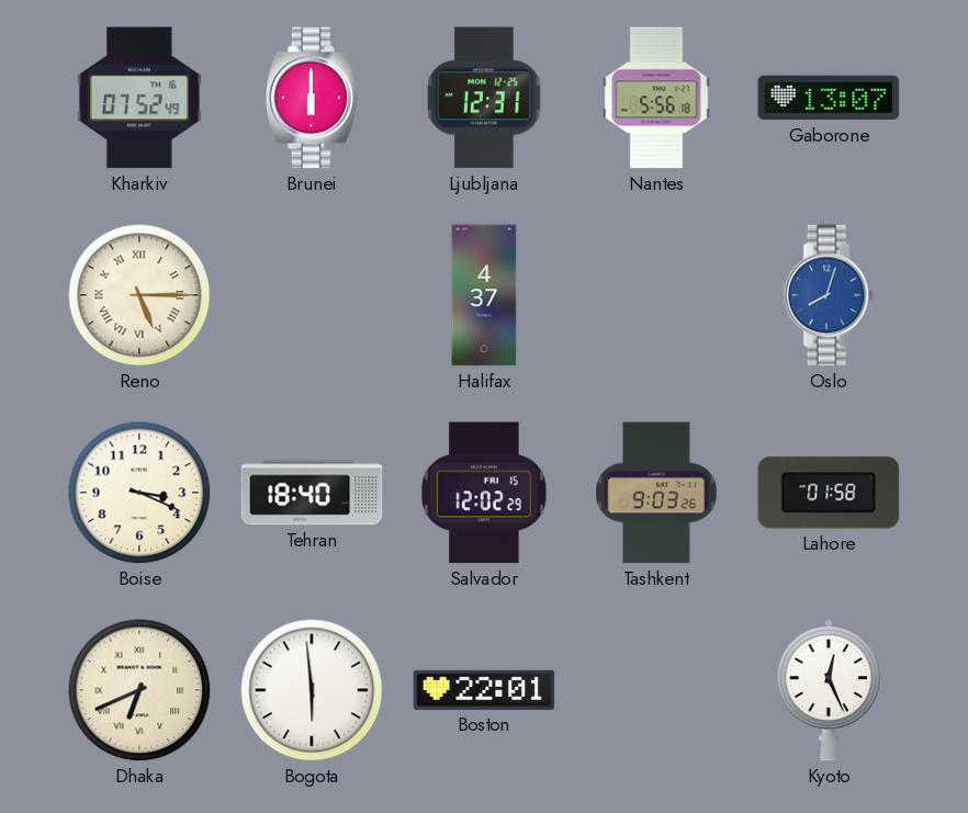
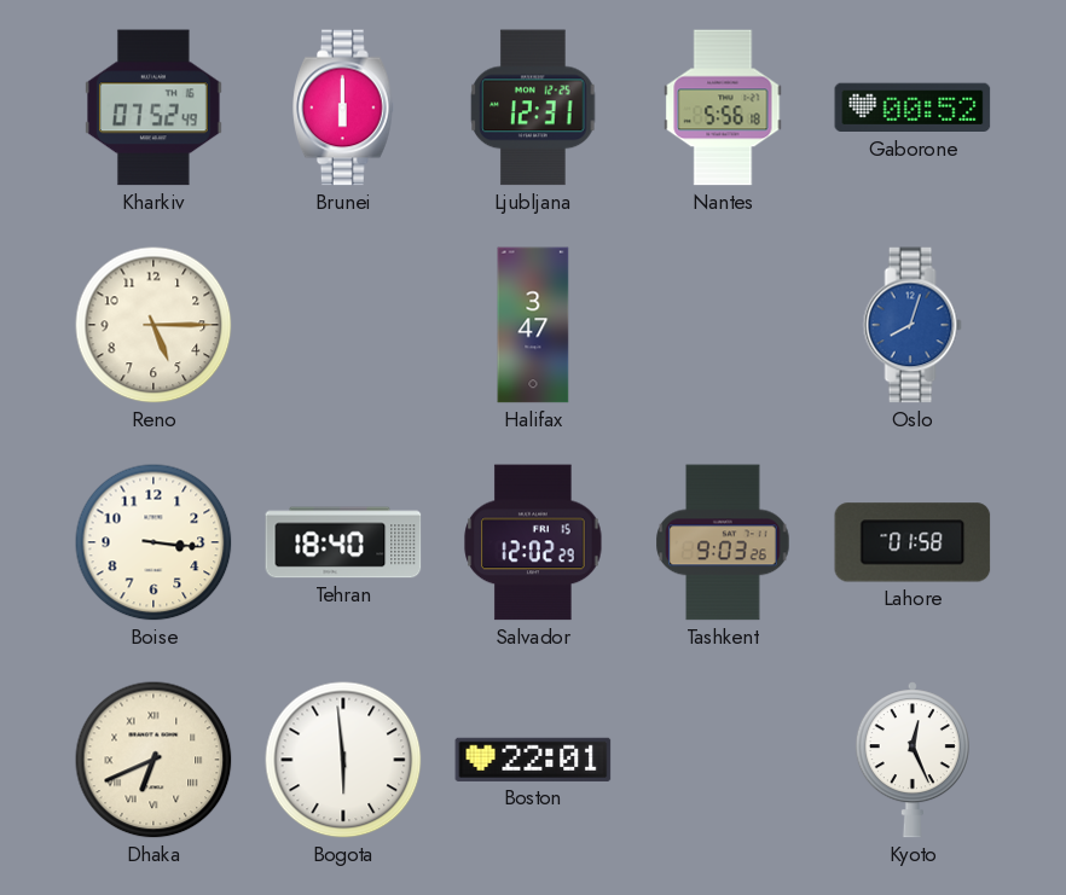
Gaborone: 13:07 -> 00:52
Reno numerals: Roman -> Arabic
Halifax: 4:37 -> 3:47
Boise: 3:19 -> 3:16
